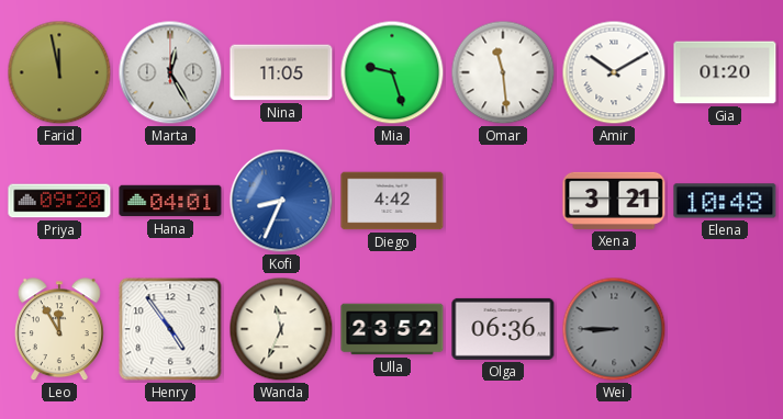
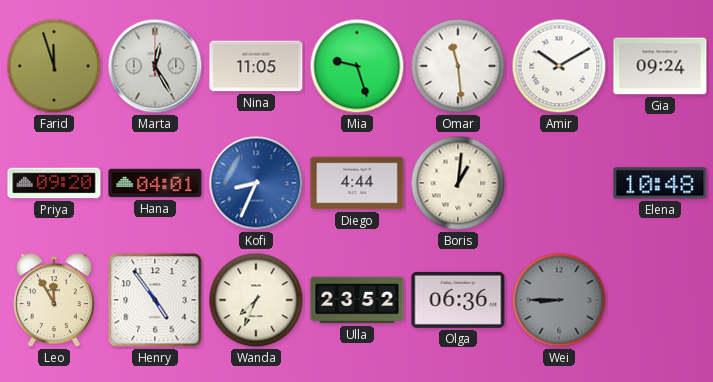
Farid: 11:58 -> 11:57
Gia: 01:20 -> 09:24
Diego: 4:42 -> 4:44
Boris: none -> 1:01
Xena: 3:21 -> none
Wanda: 11:34 -> 7:34
